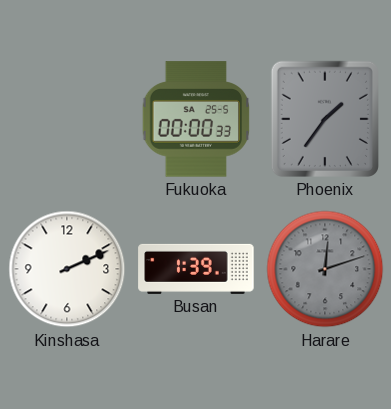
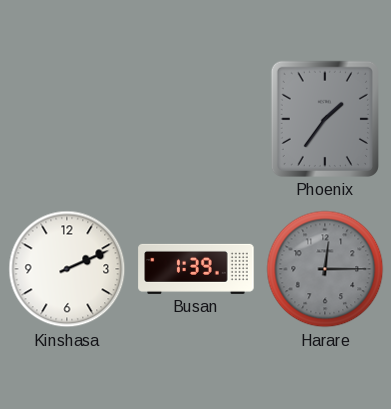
Fukuoka: 00:00 -> none
Harare: 12:12 -> 12:15
